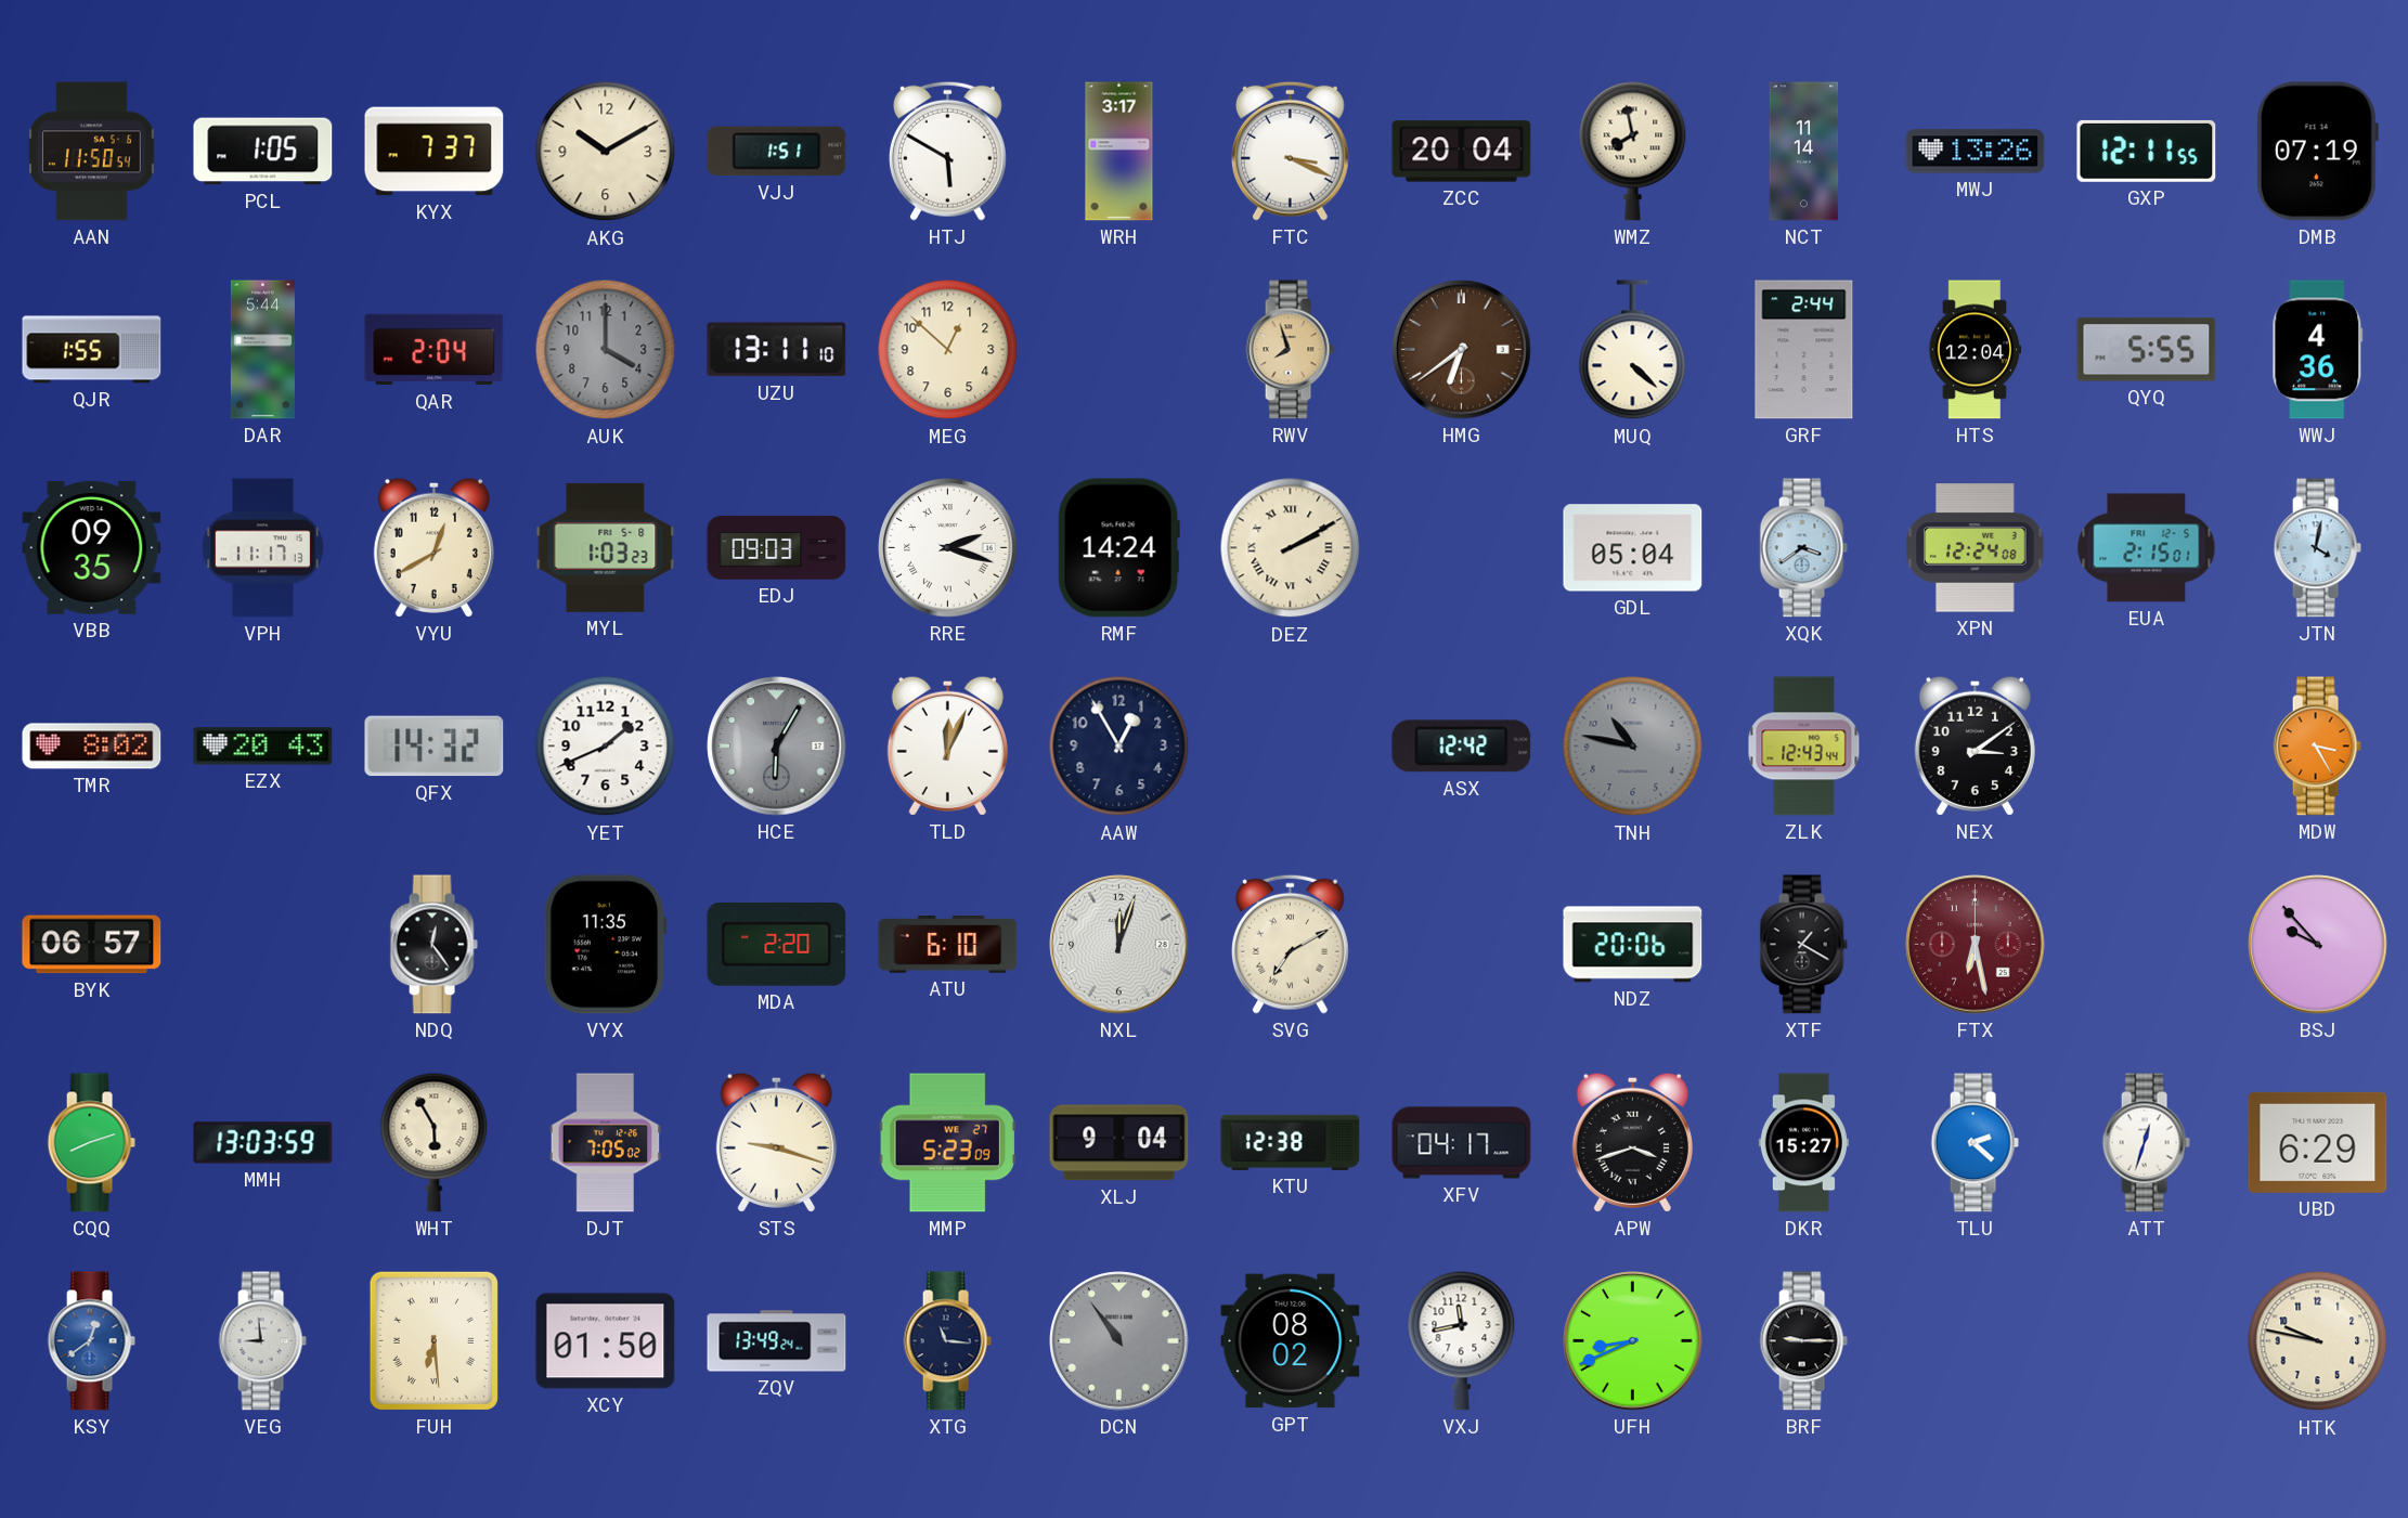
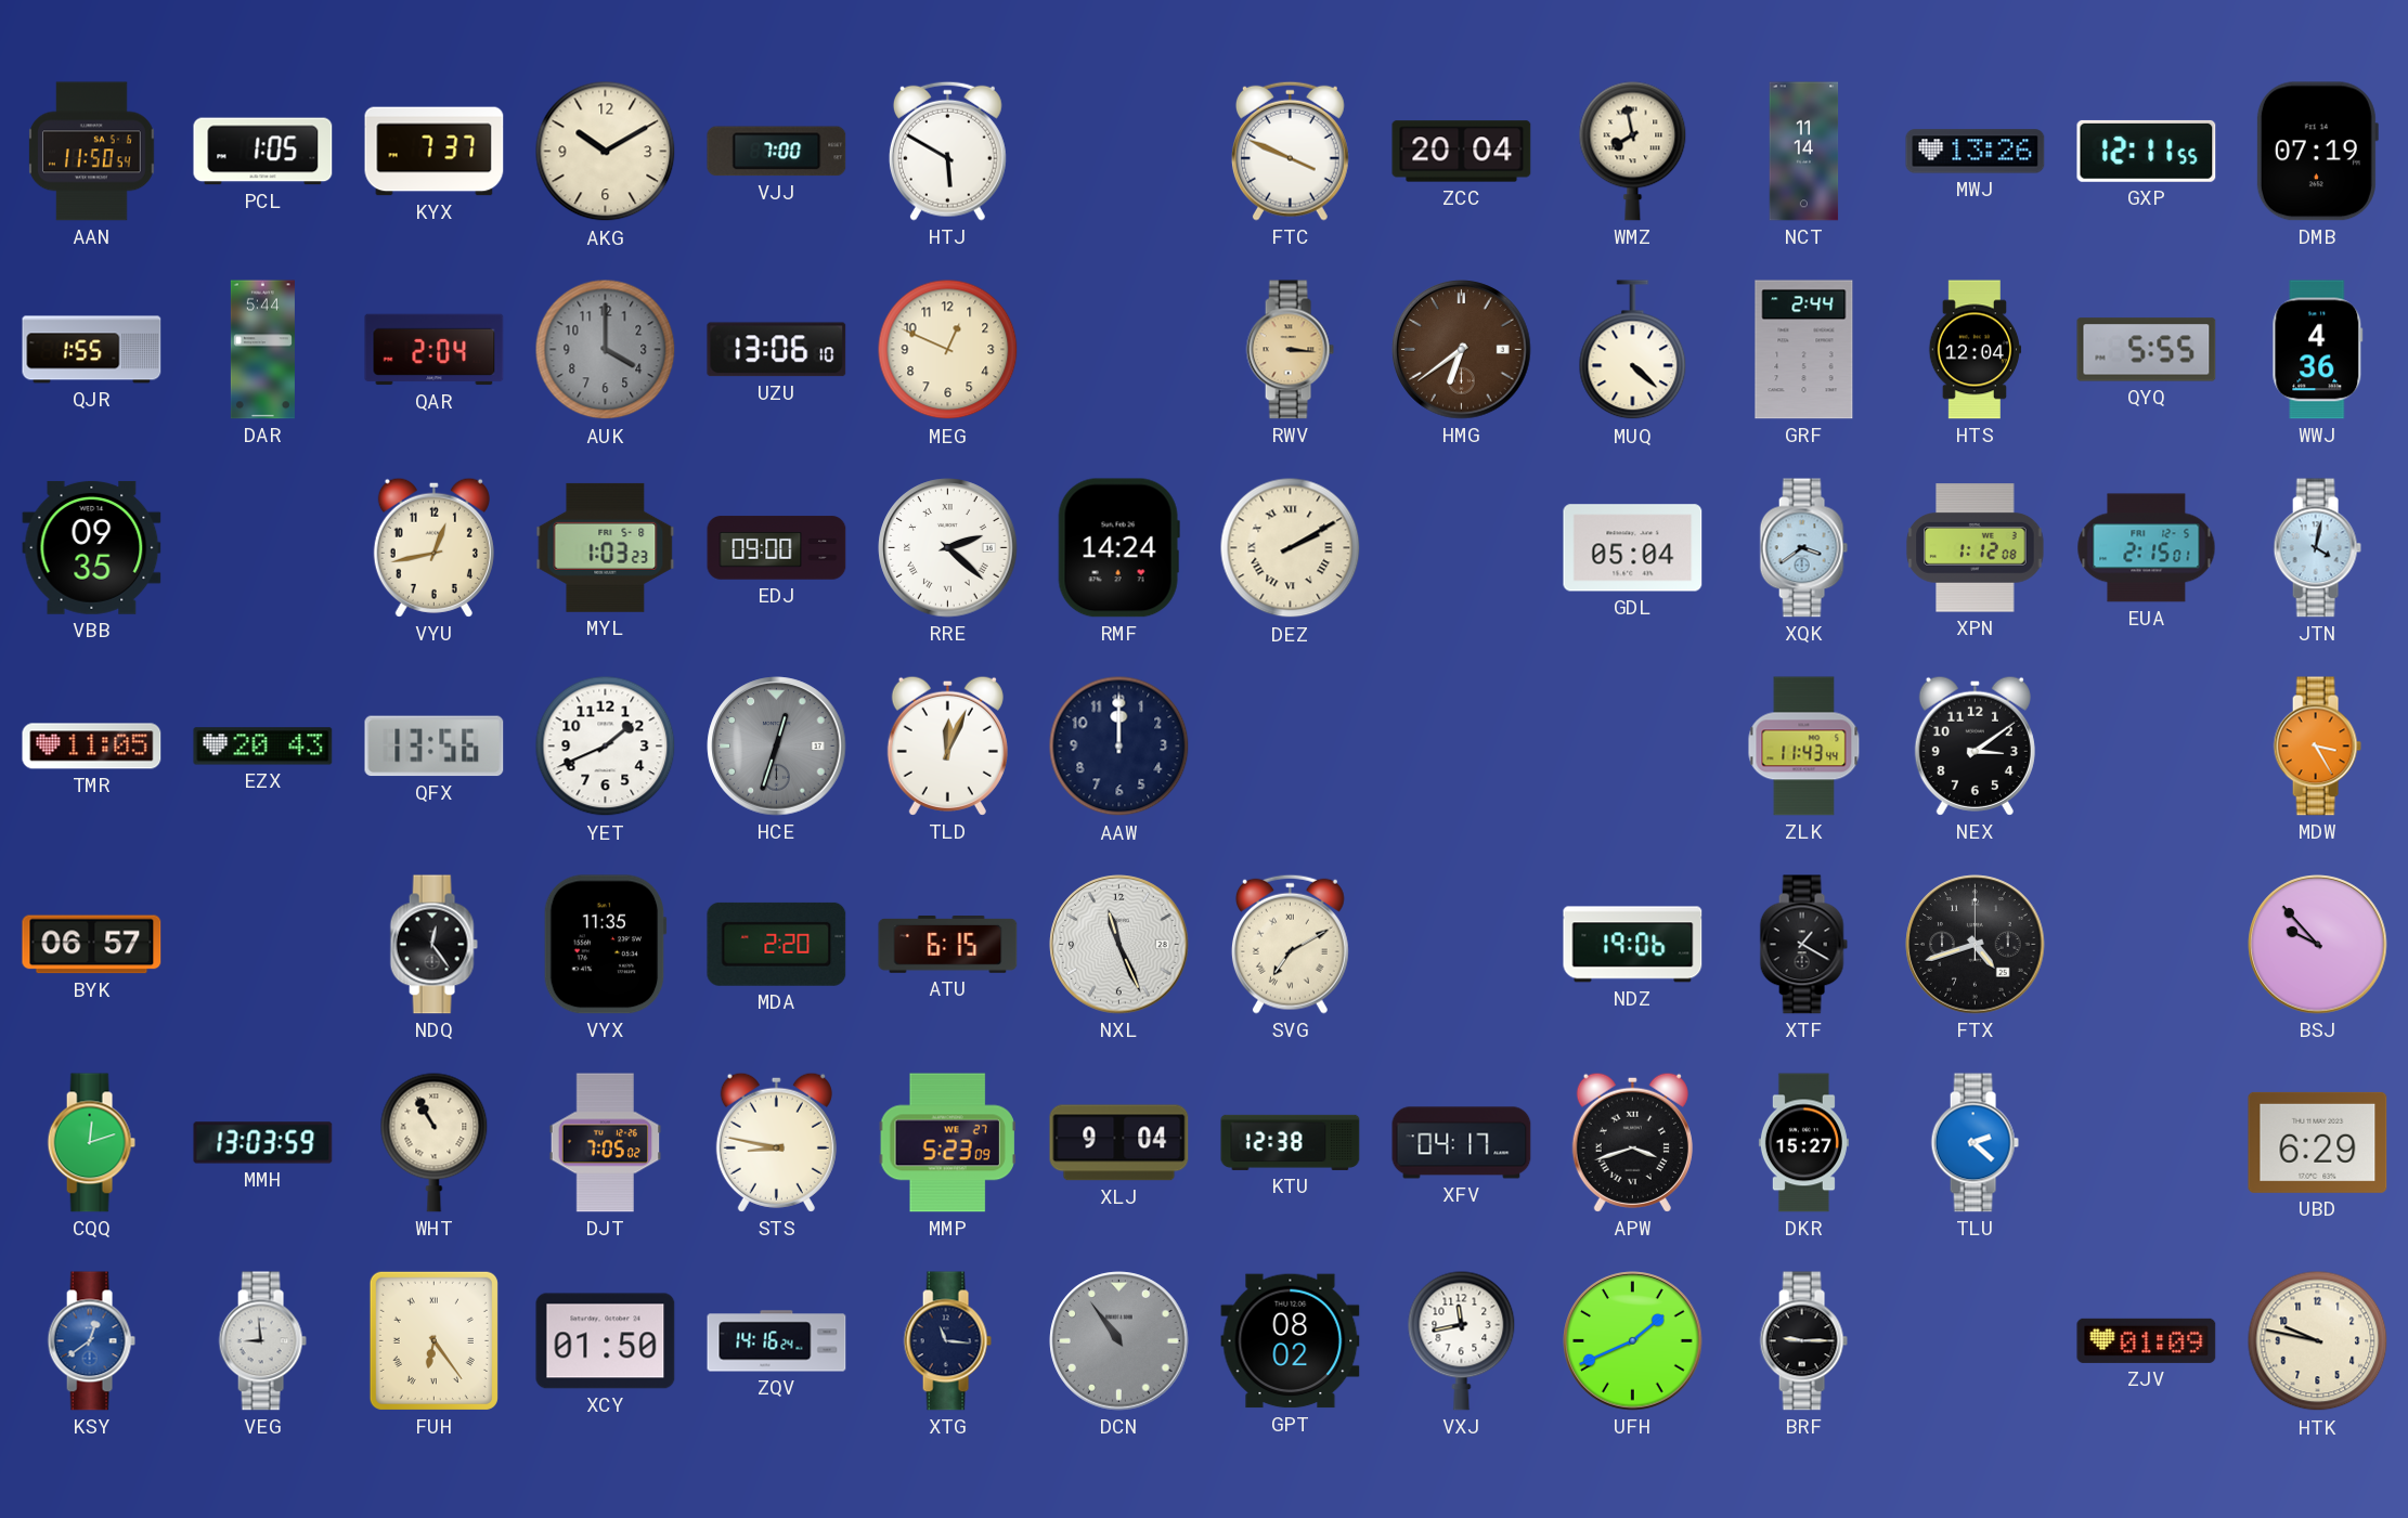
VJJ: 1:51 -> 7:00
WRH: 3:17 -> none
FTC: 3:19 -> 3:49
UZU: 13:11 -> 13:06
MEG: 12:52 -> 12:49
RWV: 7:57 -> 3:16
VPH: 11:17 -> none
VYU: 12:40 -> 12:43
EDJ: 09:03 -> 09:00
RRE: 2:18 -> 2:22
XPN: 12:24 -> 1:12
TMR: 8:02 -> 11:05
QFX: 14:32 -> 13:56
HCE: 6:05 -> 12:33
AAW: 12:55 -> 12:00
ASX: 12:42 -> none
TNH: 10:47 -> none
ZLK: 12:43 -> 11:43
ATU: 6:10 -> 6:15
NXL: 12:03 -> 11:26
NDZ: 20:06 -> 19:06
FTX: 6:28 -> 4:42
FTX dial: burgundy -> black
CQQ: 8:12 -> 12:12
WHT: 5:55 -> 10:55
STS: 9:18 -> 8:47
ATT: 12:33 -> none
FUH: 6:29 -> 6:24
ZQV: 13:49 -> 14:16
UFH: 8:41 -> 1:41
ZJV: none -> 01:09
